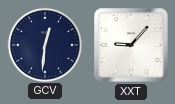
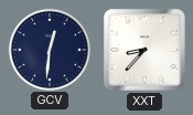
XXT: 9:07 -> 8:37
